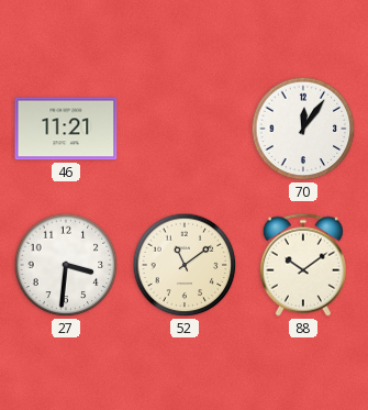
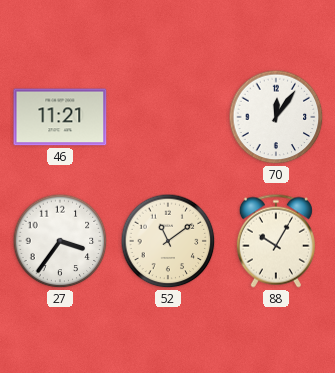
27: 3:31 -> 3:36
88: 10:09 -> 10:05
